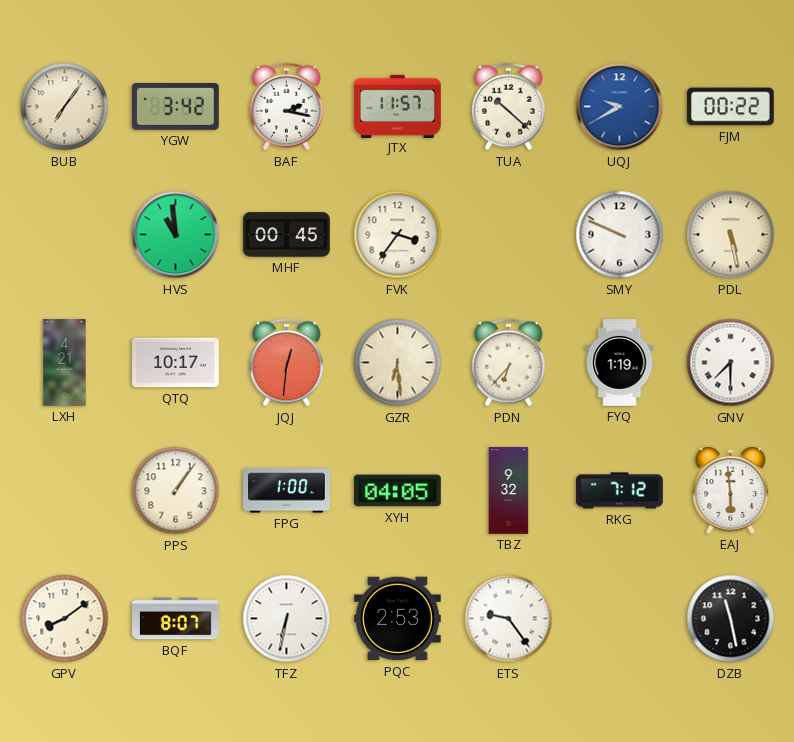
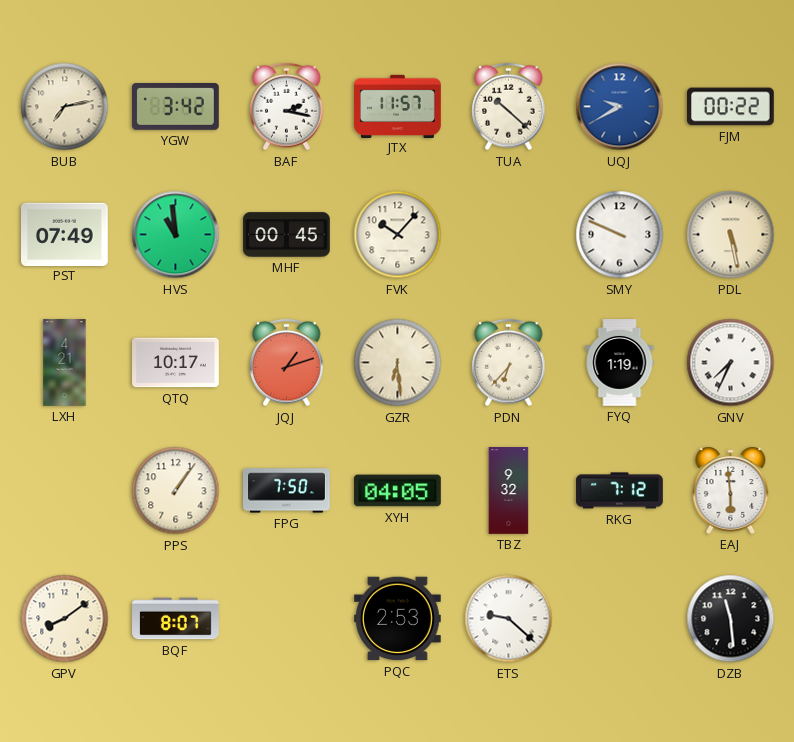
BUB: 7:06 -> 7:13
PST: none -> 07:49
FVK: 3:36 -> 10:07
JQJ: 12:31 -> 1:12
GNV: 7:30 -> 7:34
FPG: 1:00 -> 7:50
TFZ: 6:32 -> none
ETS: 9:24 -> 9:22
DZB: 11:28 -> 11:29
